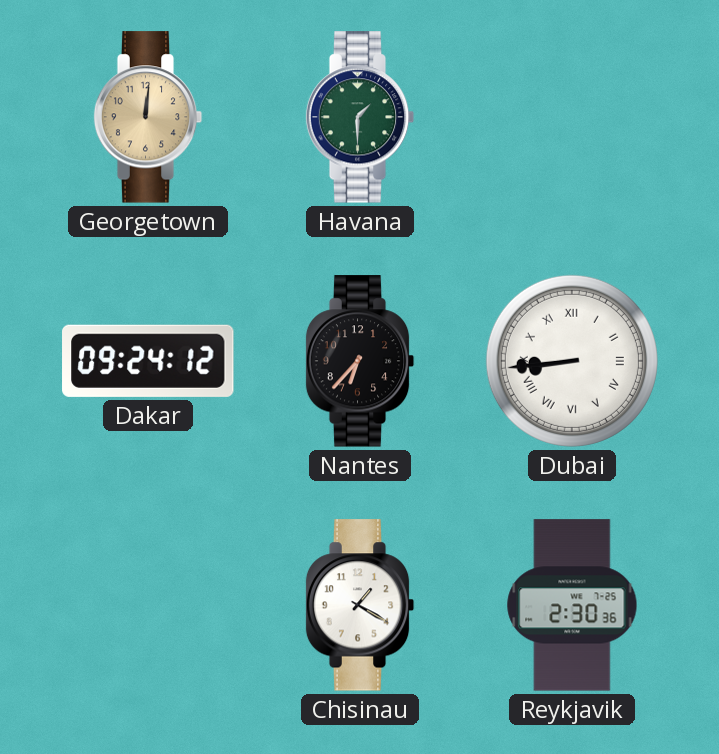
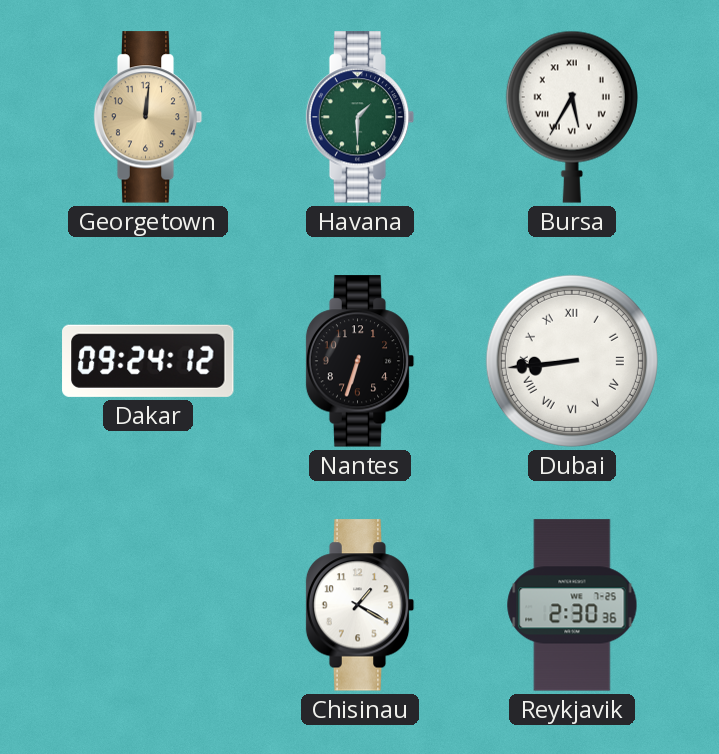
Bursa: none -> 5:35
Nantes: 6:37 -> 6:33
